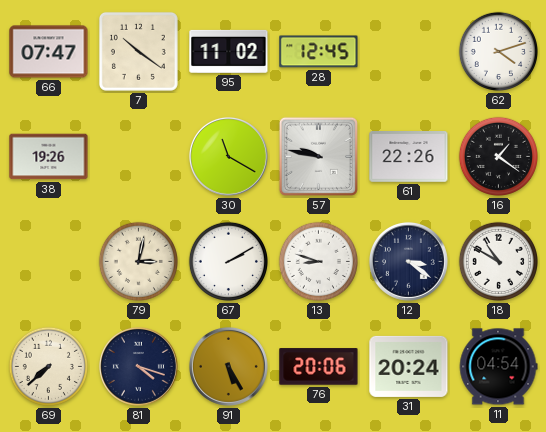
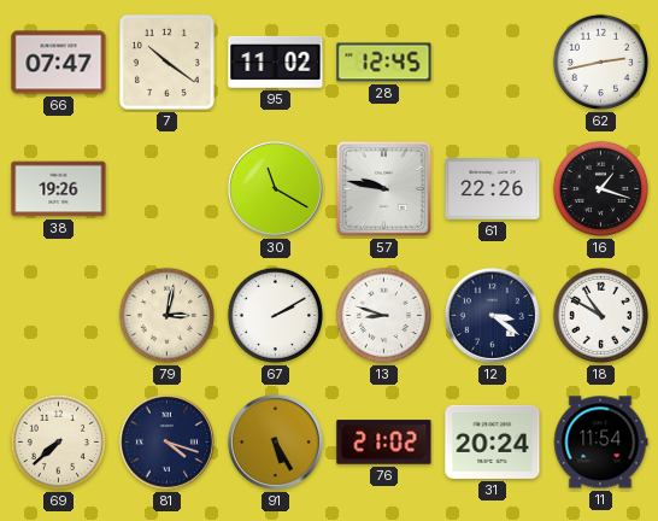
62: 4:12 -> 2:43
16: 1:21 -> 1:18
76: 20:06 -> 21:02
11: 04:54 -> 11:54
